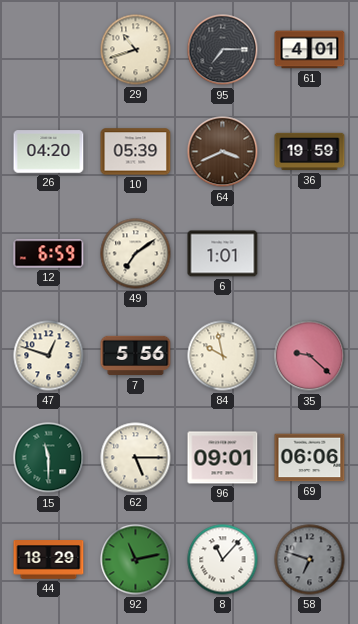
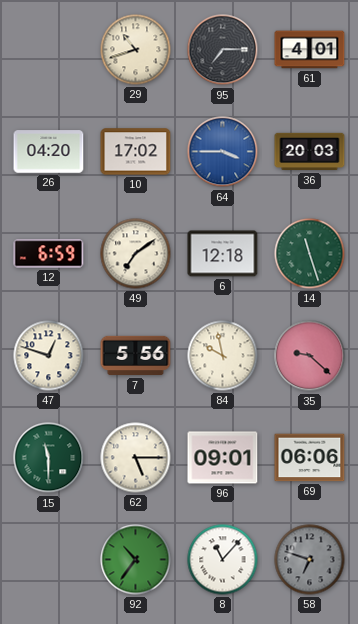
10: 05:39 -> 17:02
64: 3:41 -> 3:45
64 dial: brown -> blue
36: 19:59 -> 20:03
6: 1:01 -> 12:18
14: none -> 11:27
44: 18:29 -> none
92: 11:13 -> 10:36
